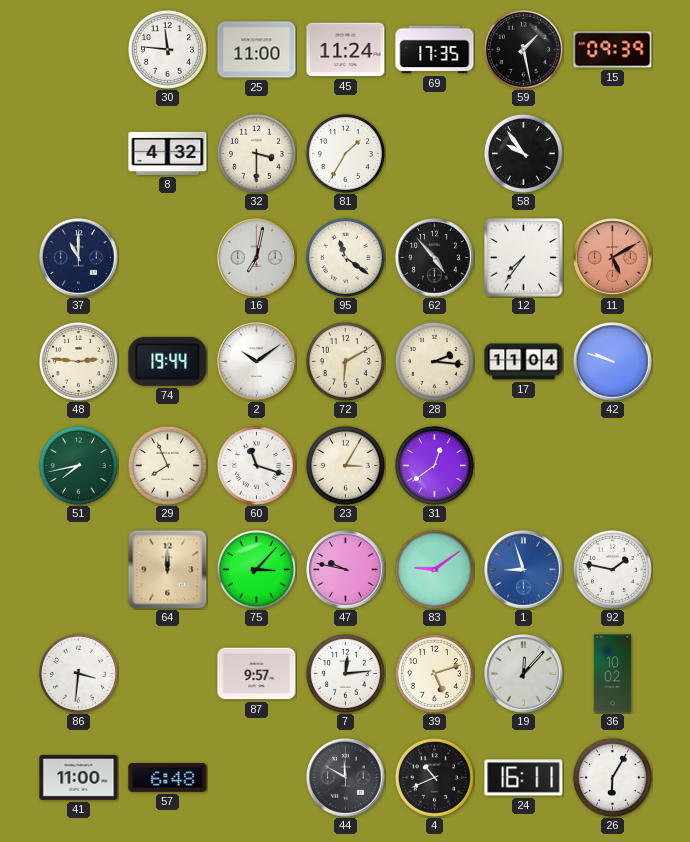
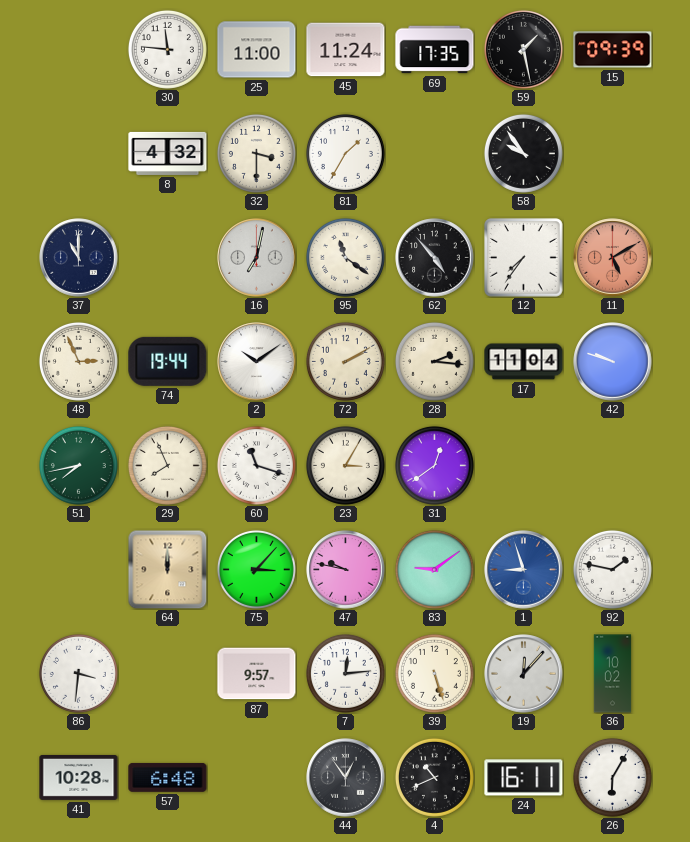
48: 2:46 -> 2:56
72: 6:10 -> 2:10
39: 5:12 -> 5:27
41: 11:00 -> 10:28
44: 11:50 -> 12:54
